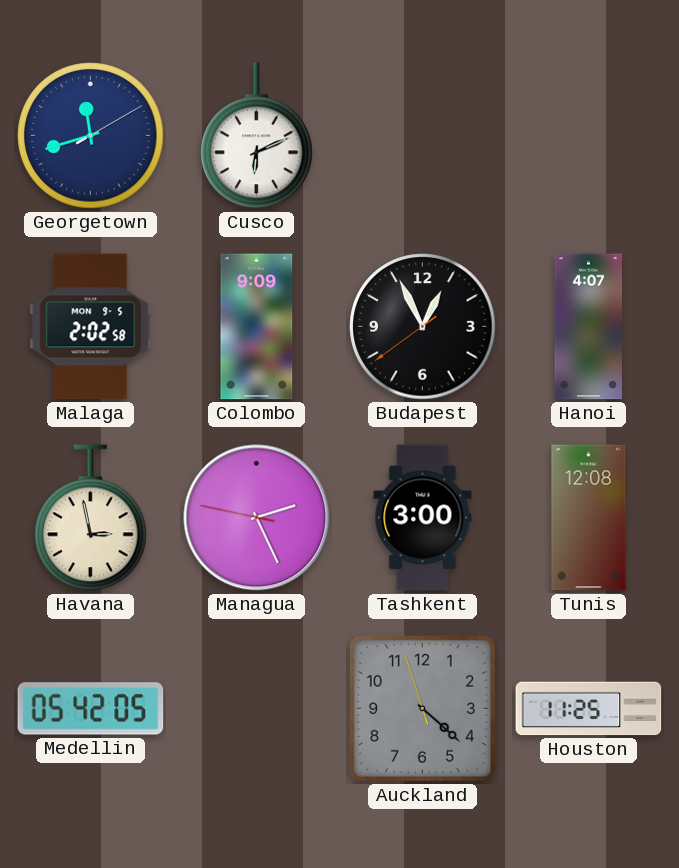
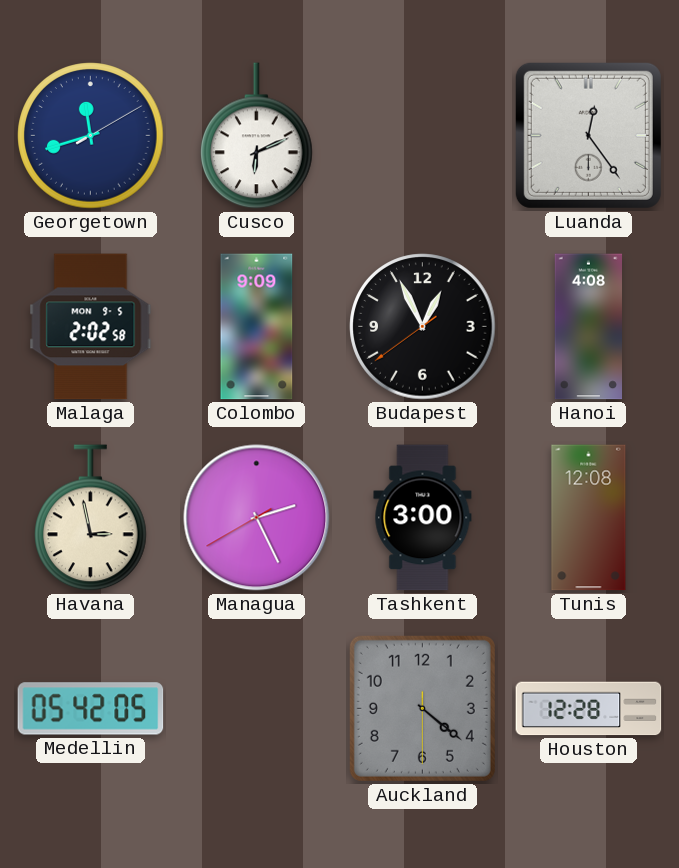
Luanda: none -> 12:24
Hanoi: 4:07 -> 4:08
Managua: 2:25:47 -> 2:25:40
Auckland: 4:21:57 -> 4:21:30
Houston: 11:25 -> 12:28
